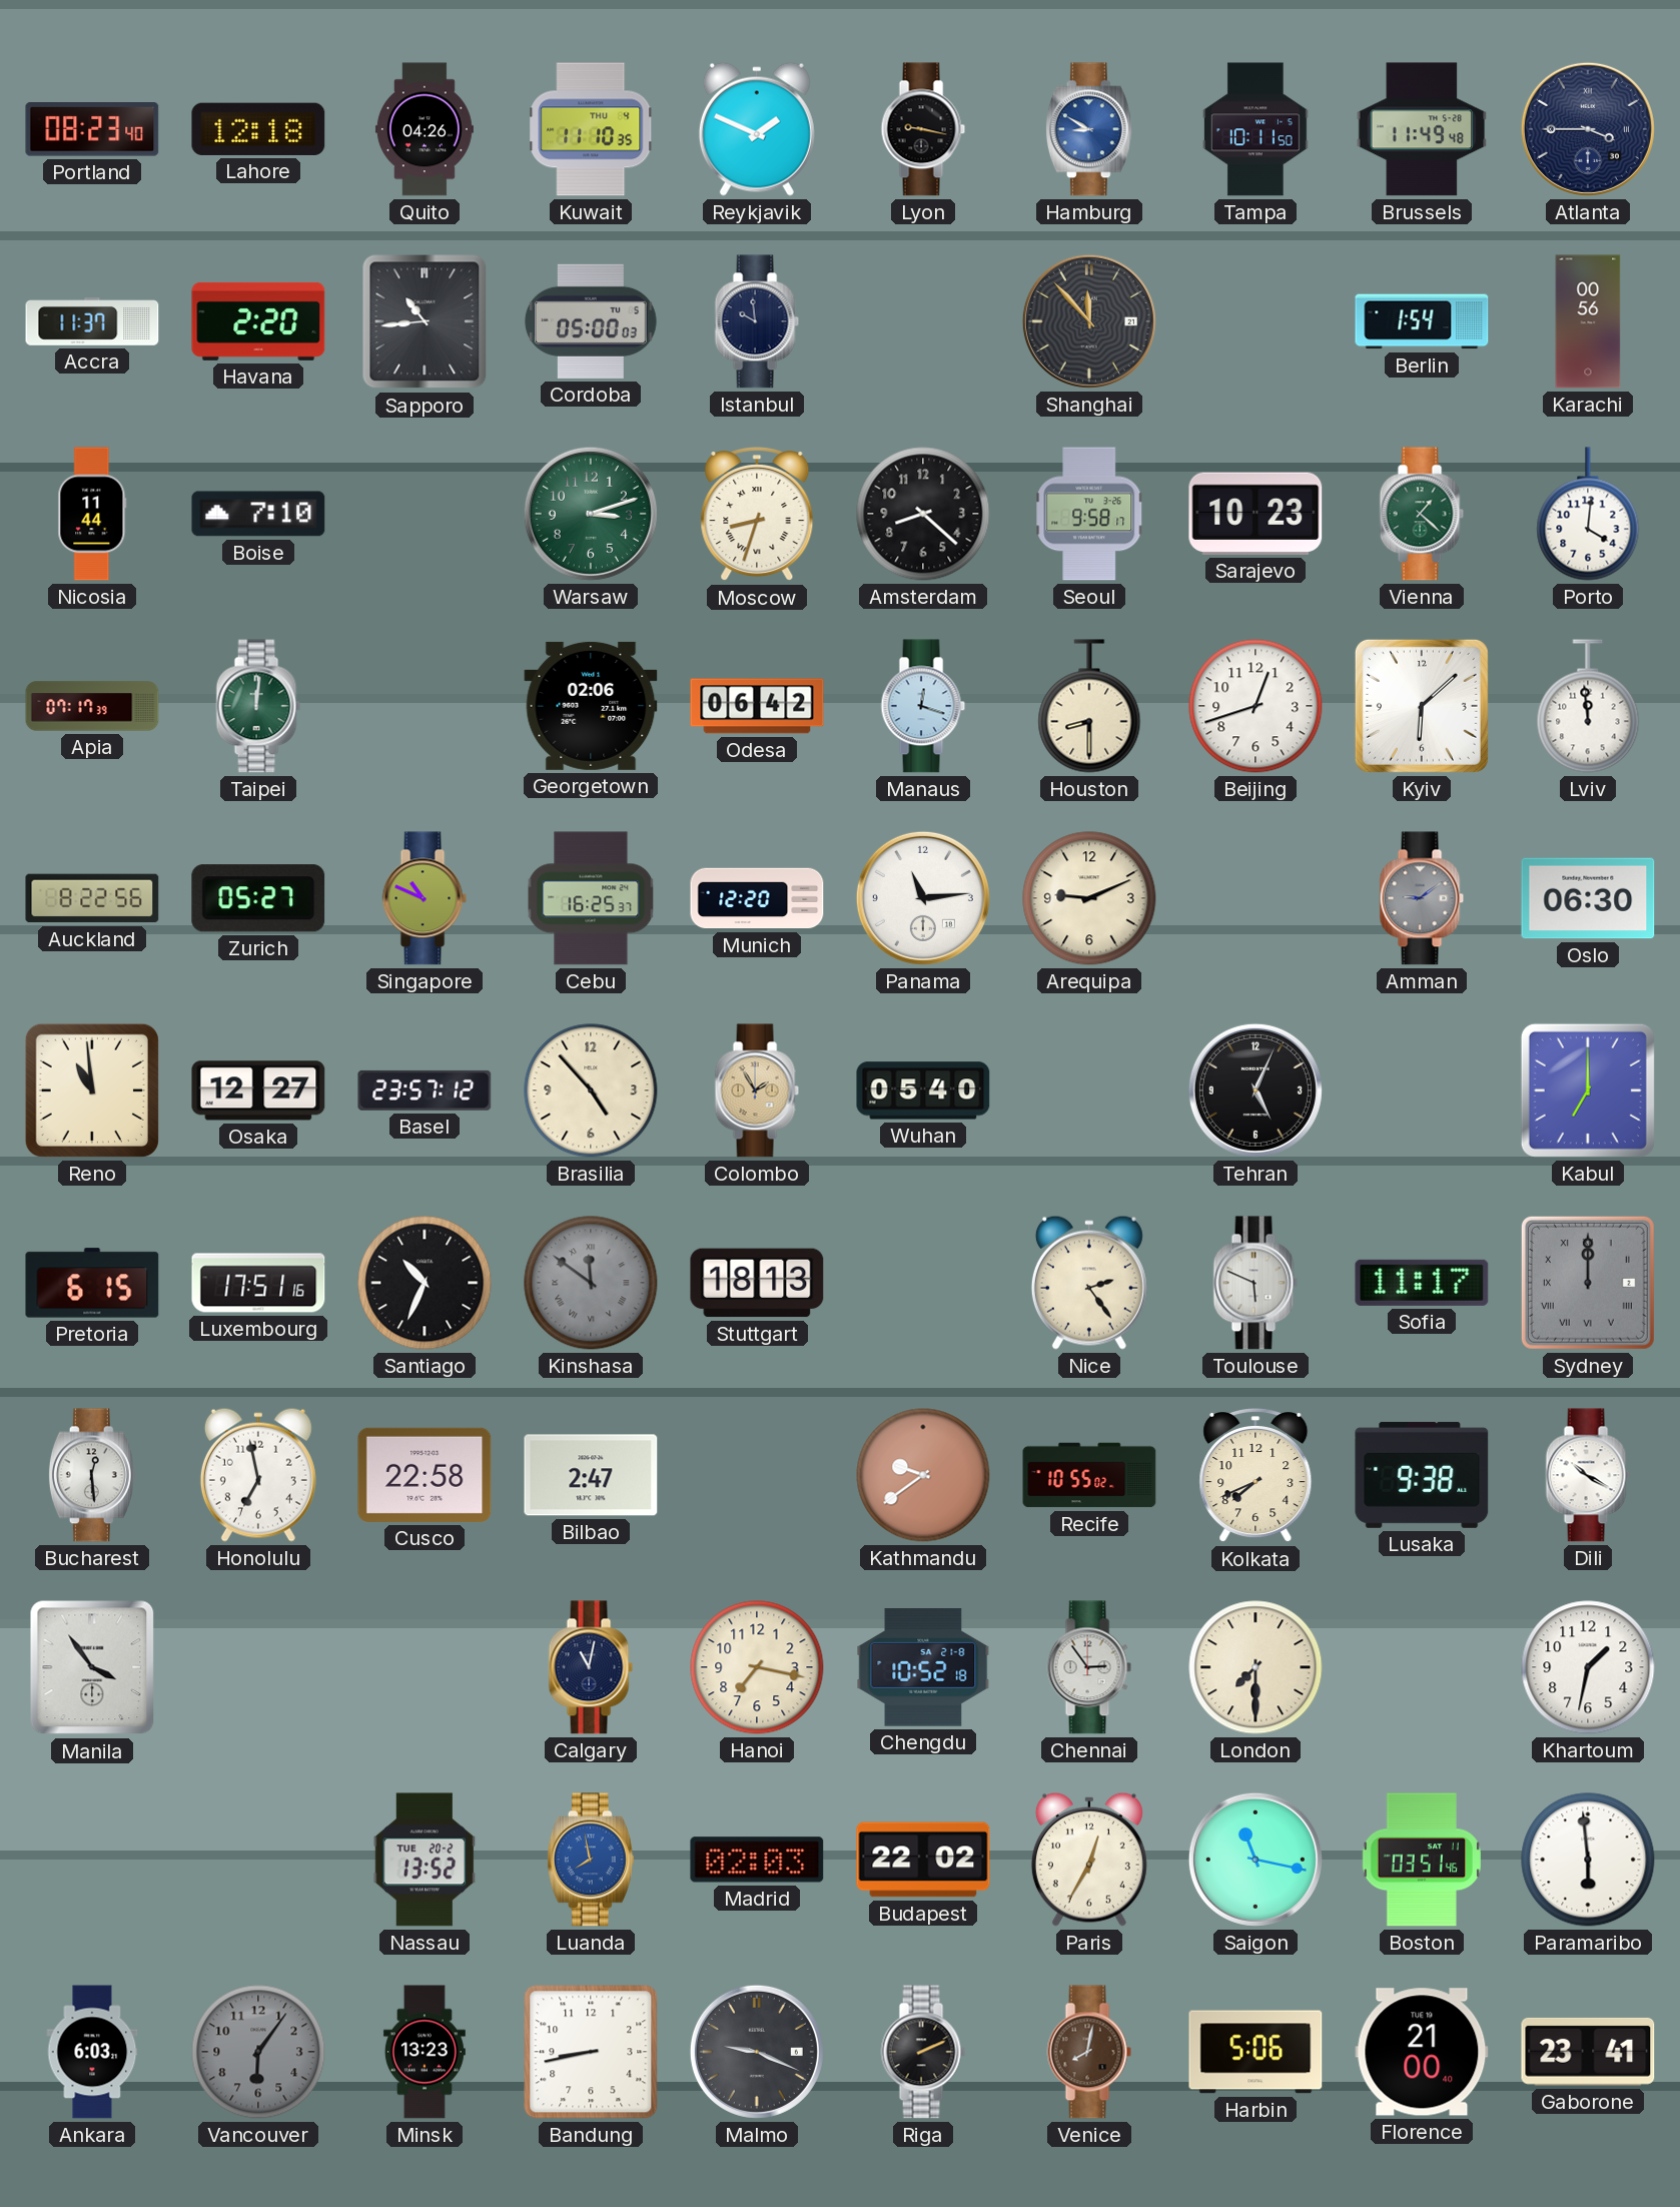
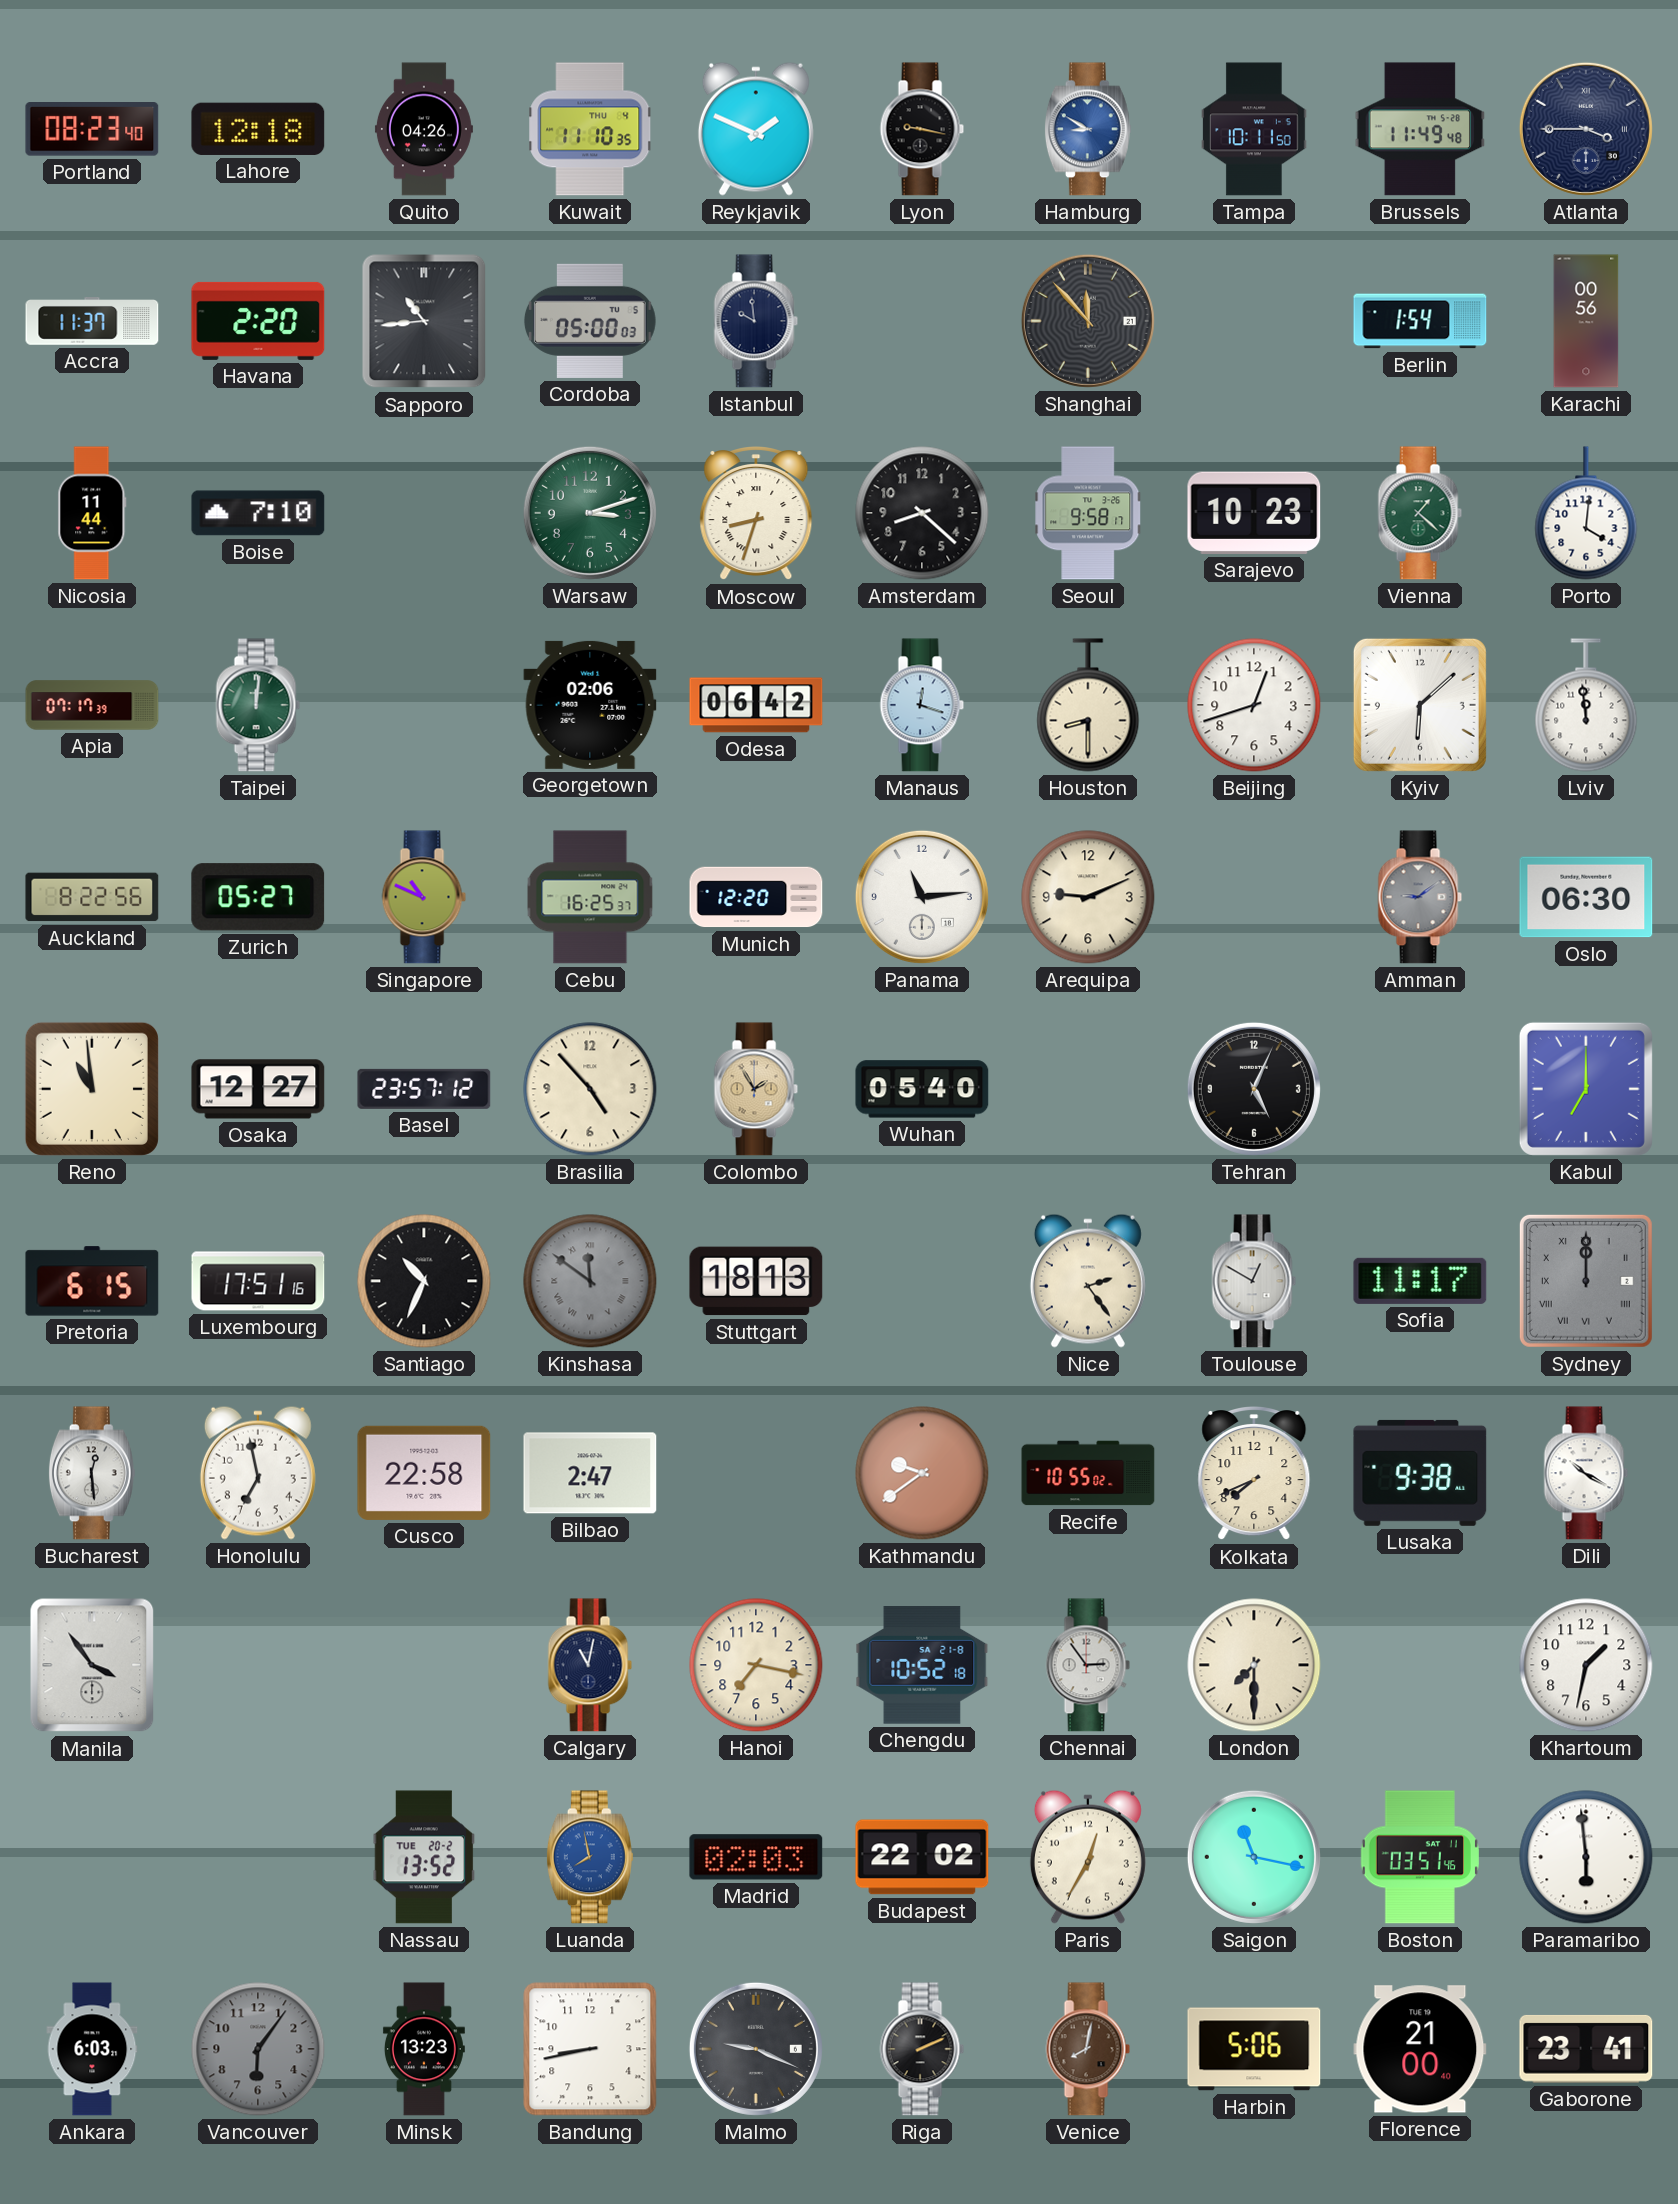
Toulouse: 5:49 -> 12:50
